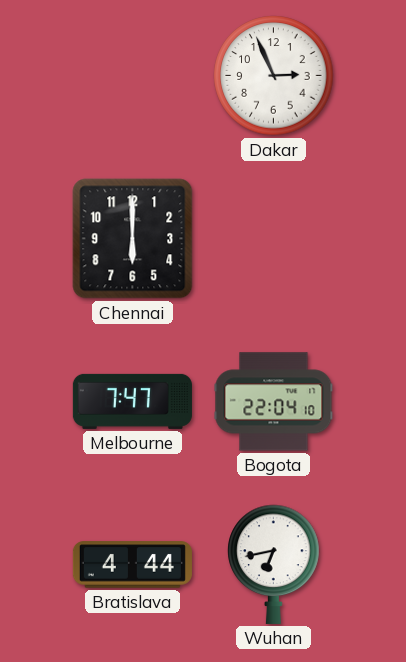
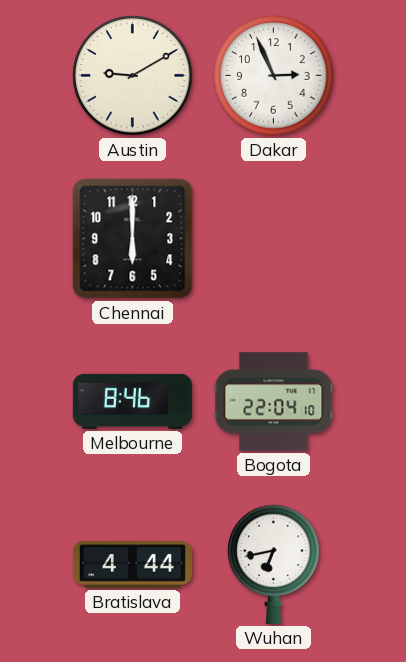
Austin: none -> 9:10
Melbourne: 7:47 -> 8:46
